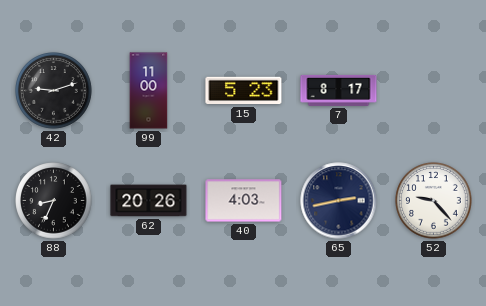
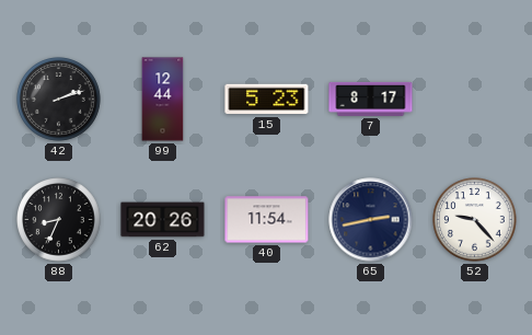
42: 9:12 -> 2:12
99: 11:00 -> 12:44
40: 4:03 -> 11:54
